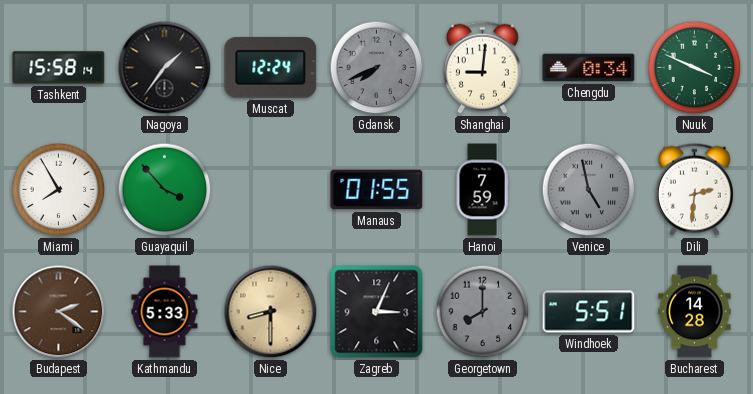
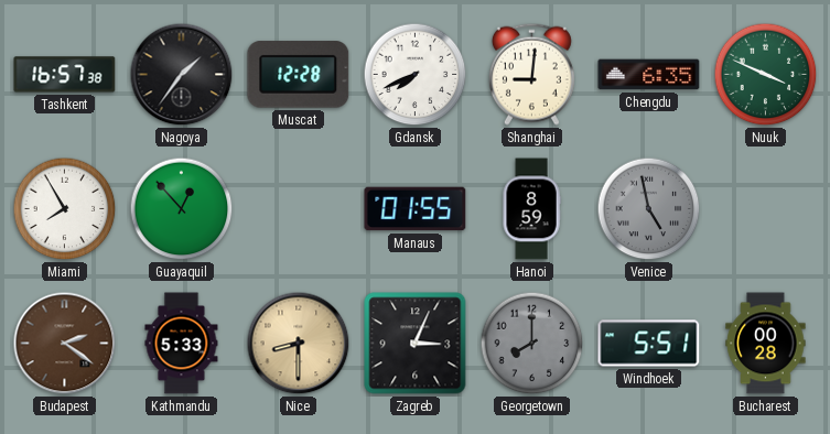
Tashkent: 15:58 -> 16:57
Muscat: 12:24 -> 12:28
Gdansk dial: grey -> white
Chengdu: 0:34 -> 6:35
Guayaquil: 3:53 -> 12:53
Hanoi: 7:59 -> 8:59
Dili: 2:31 -> none
Bucharest: 14:28 -> 00:28
